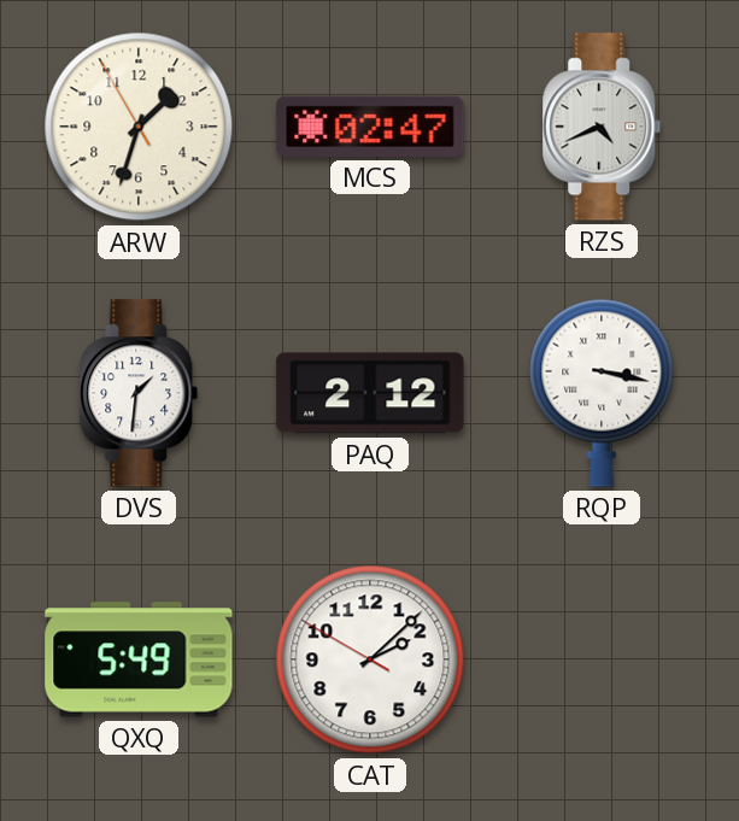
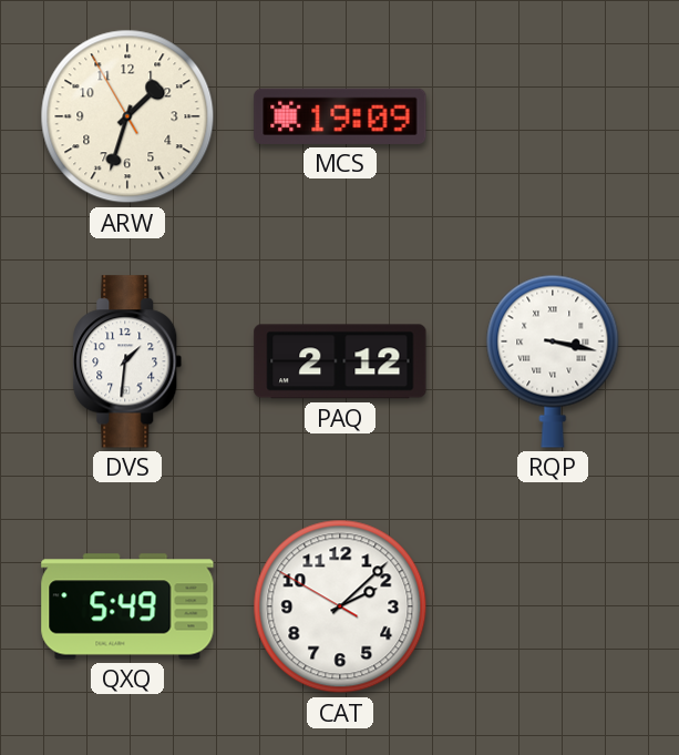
MCS: 02:47 -> 19:09
RZS: 4:41 -> none
